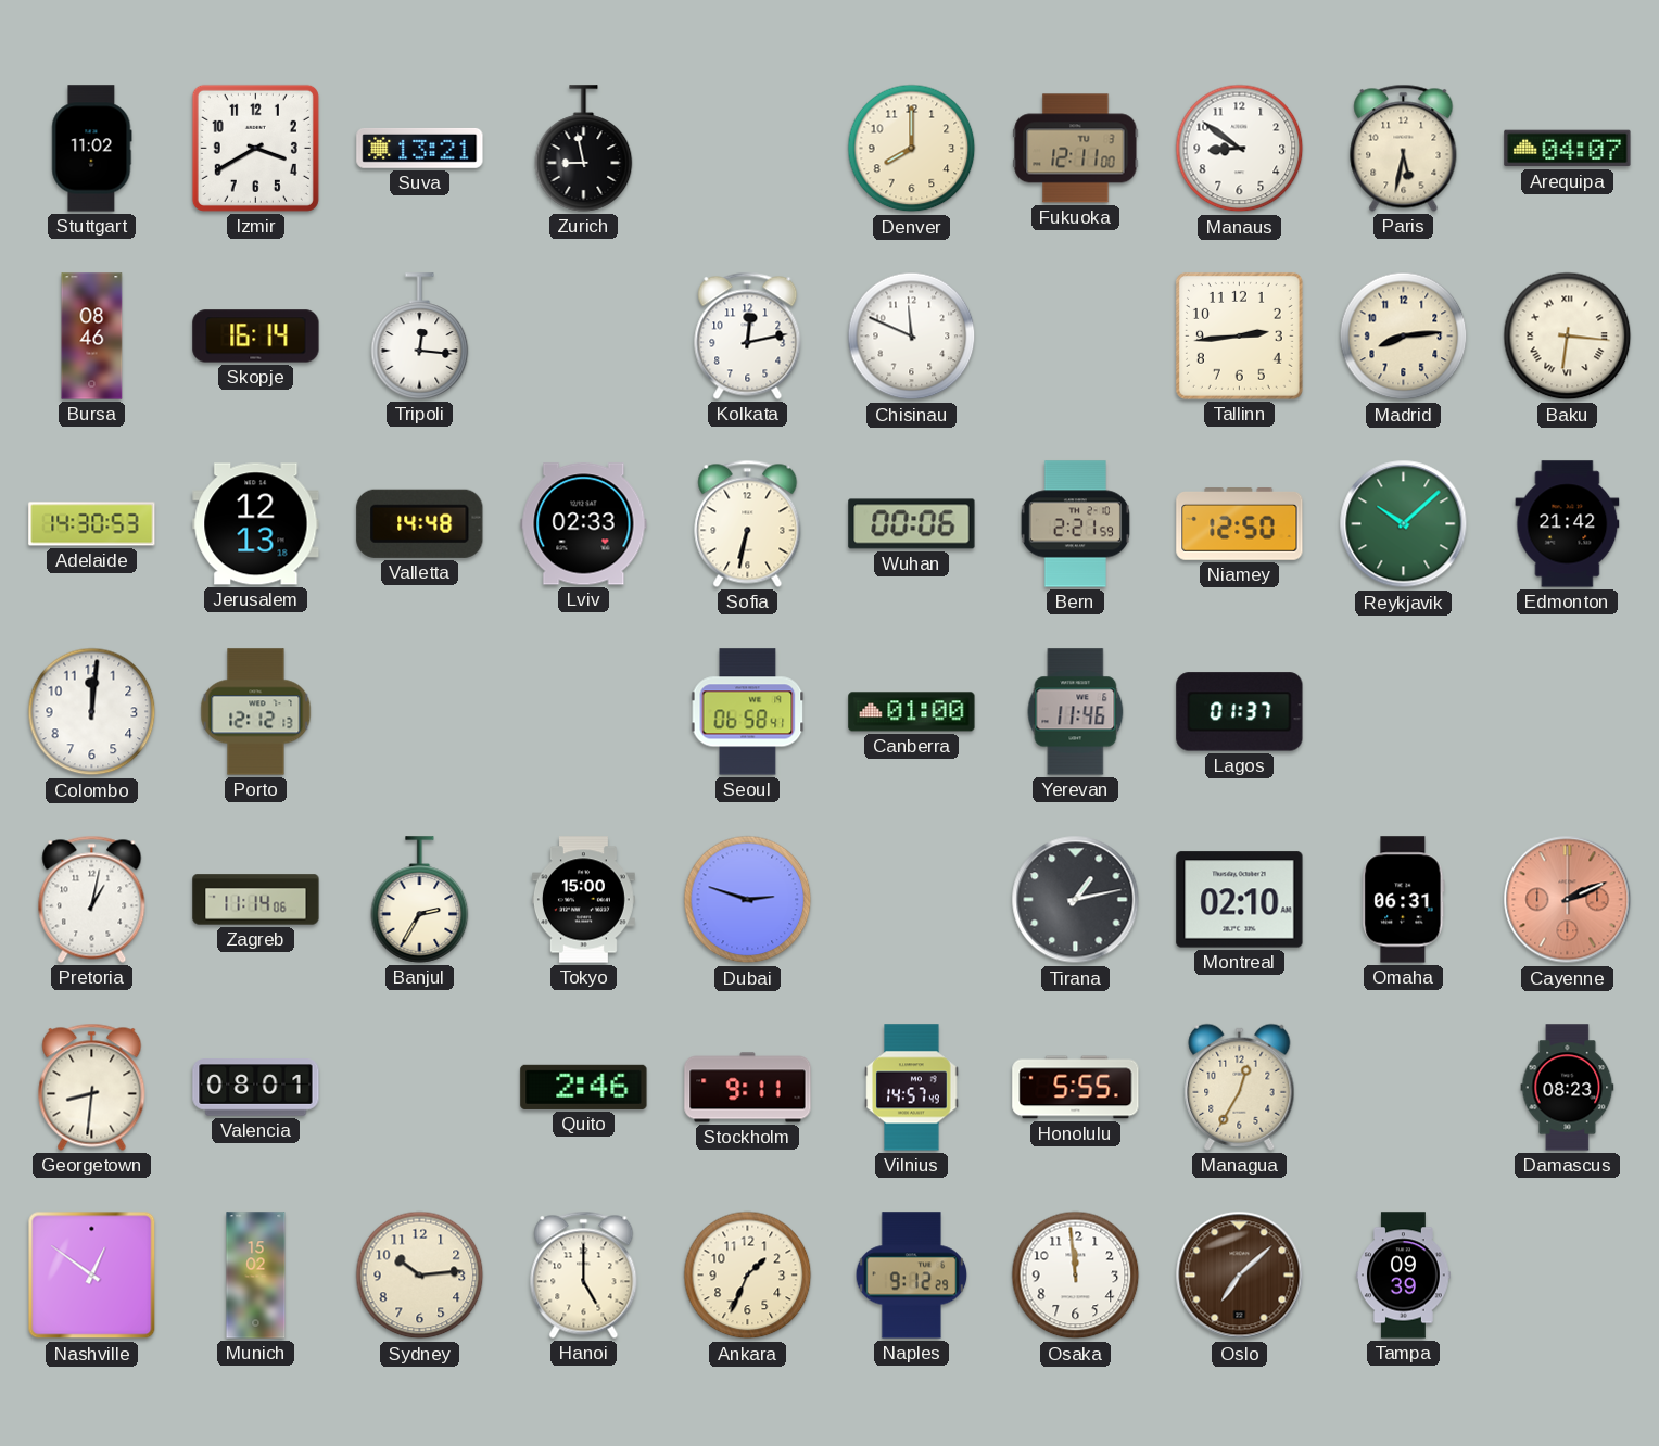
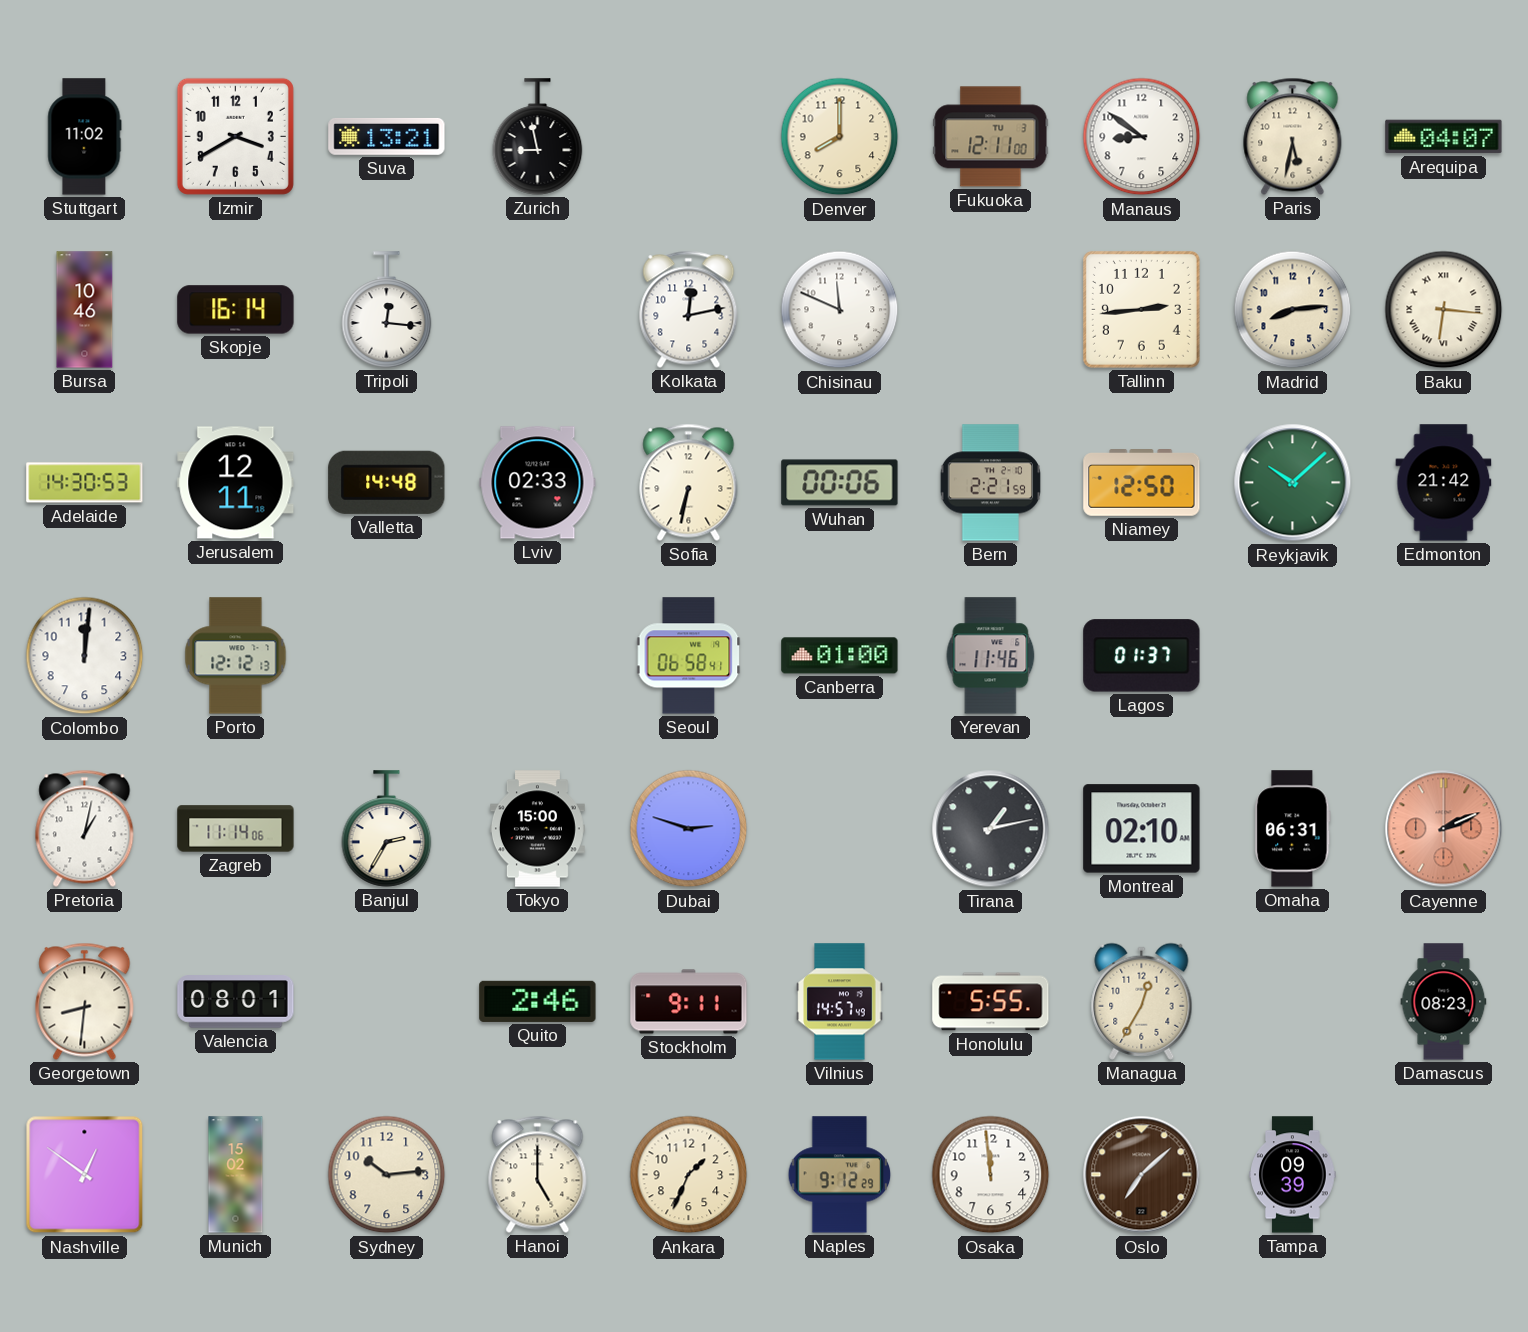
Bursa: 08:46 -> 10:46
Jerusalem: 12:13 -> 12:11
